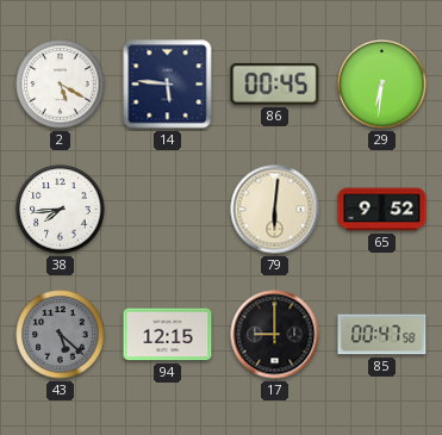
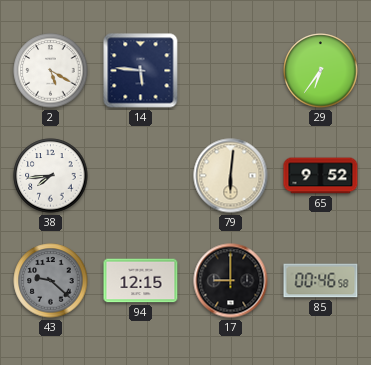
86: 00:45 -> none
29: 6:31 -> 6:36
43: 5:22 -> 9:22
85: 00:47 -> 00:46
